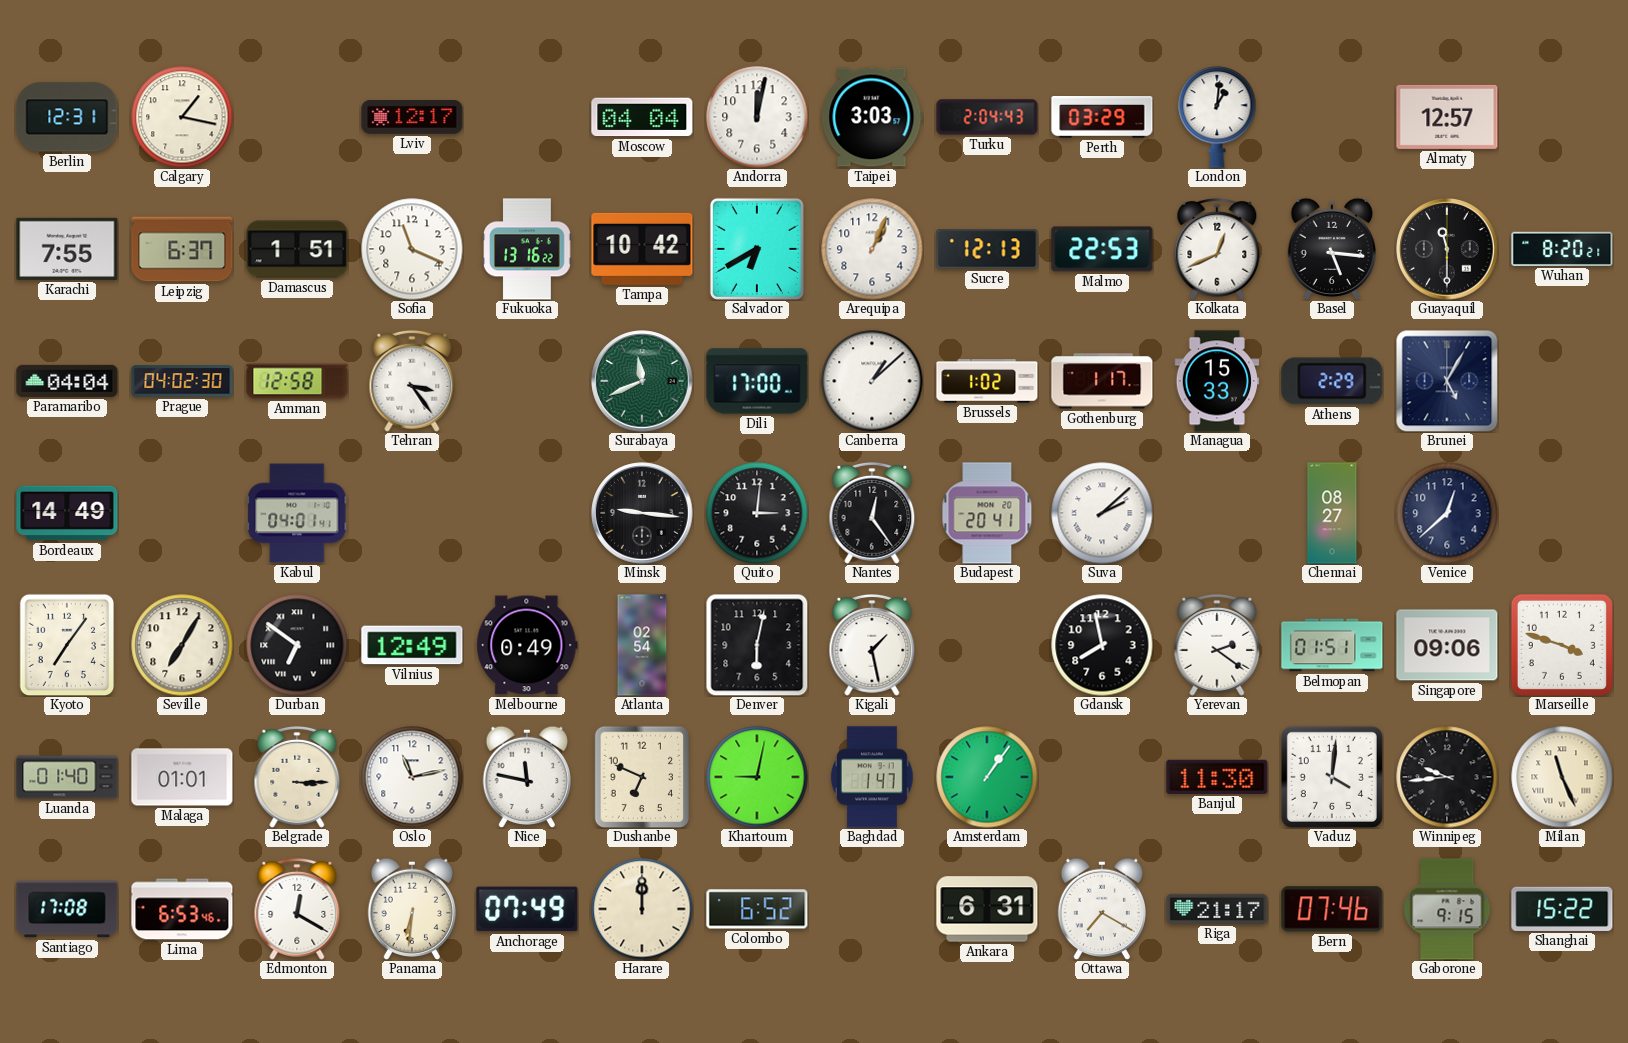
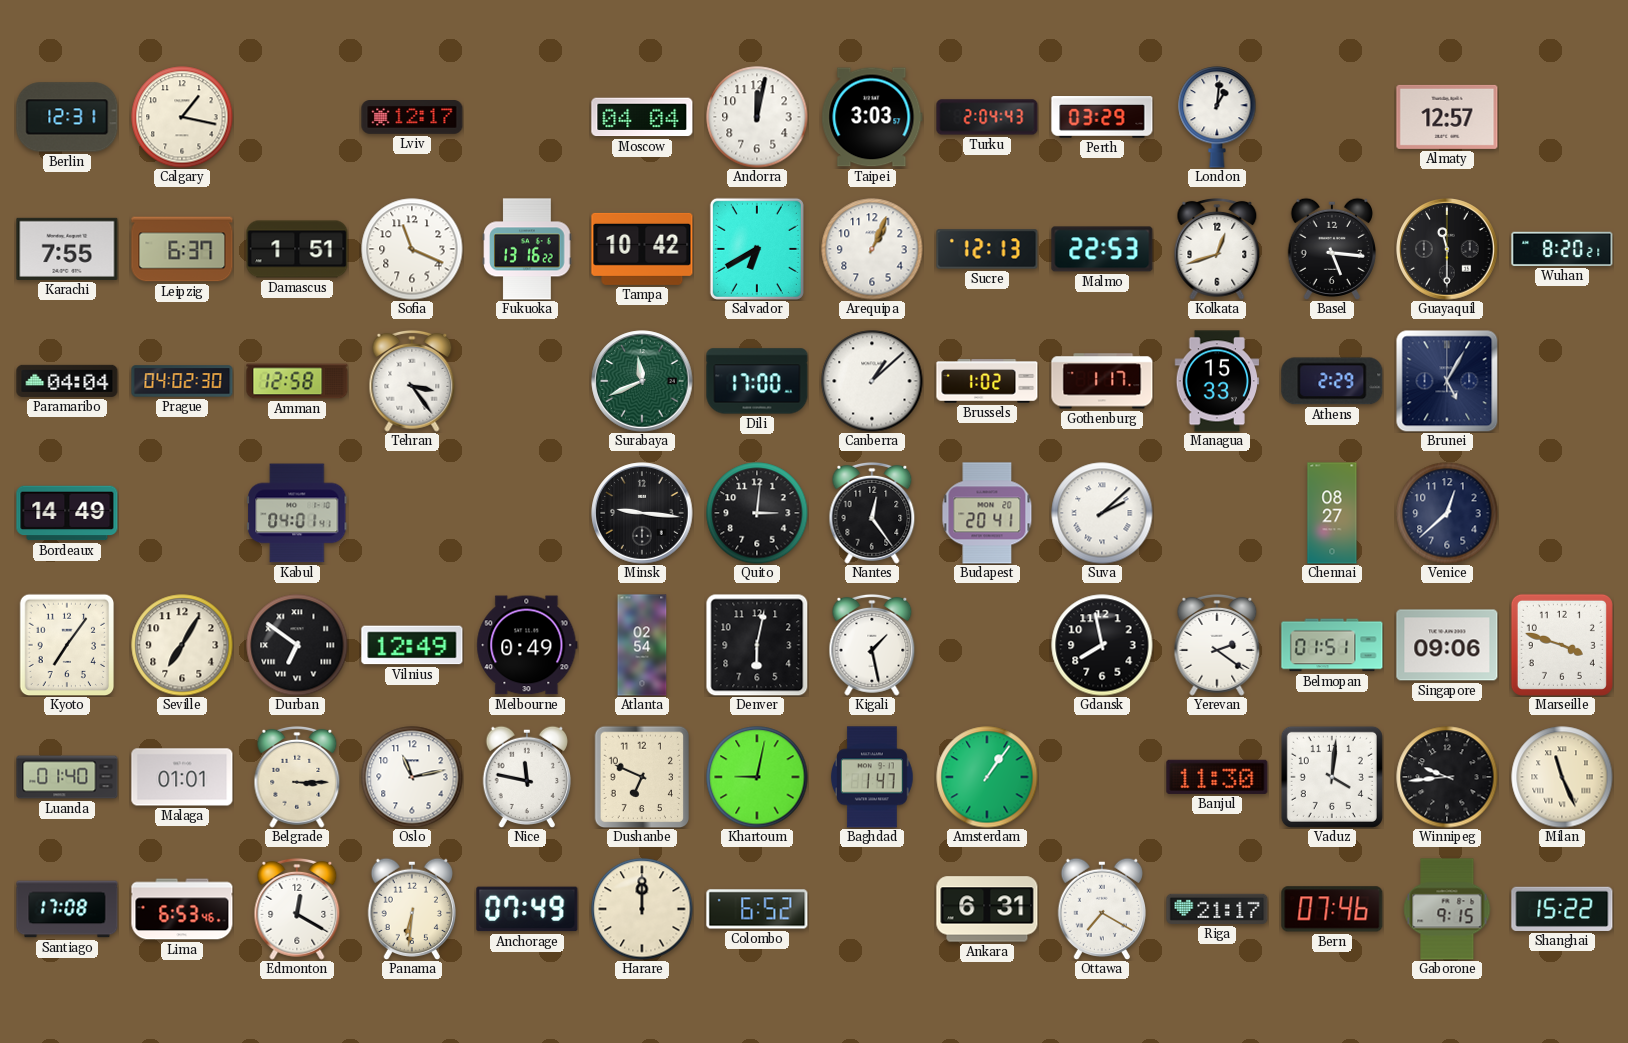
Kolkata: 12:41 -> 12:42
